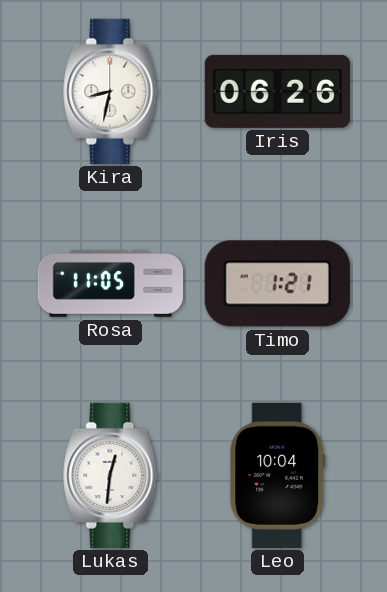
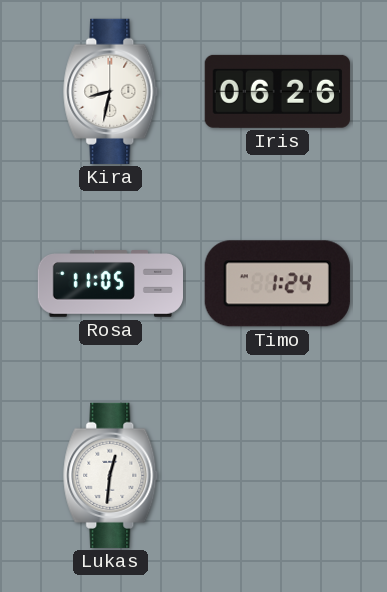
Timo: 1:21 -> 1:24
Leo: 10:04 -> none
